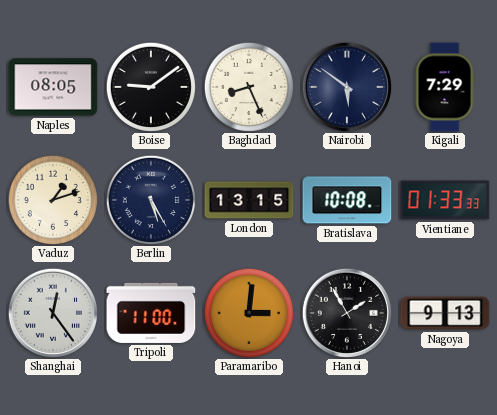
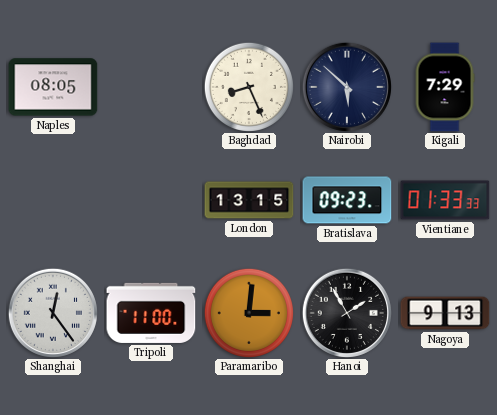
Boise: 9:09 -> none
Nairobi: 5:51 -> 5:52
Vaduz: 1:12 -> none
Berlin: 5:25 -> none
Bratislava: 10:08 -> 09:23
